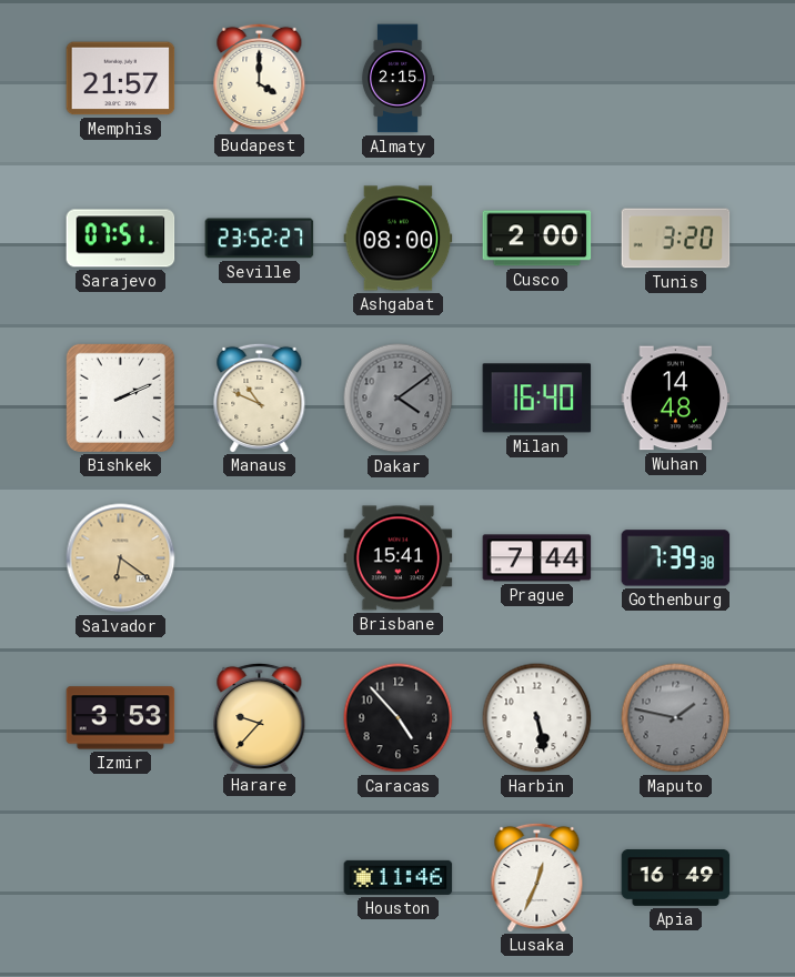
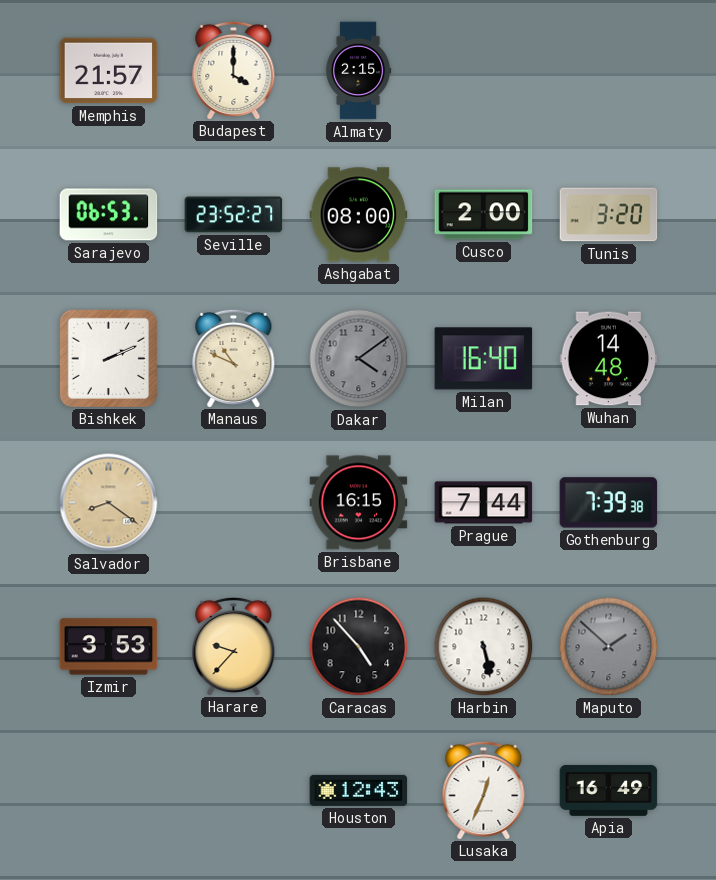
Sarajevo: 07:51 -> 06:53
Salvador: 6:21 -> 8:21
Brisbane: 15:41 -> 16:15
Maputo: 1:47 -> 1:52
Houston: 11:46 -> 12:43
